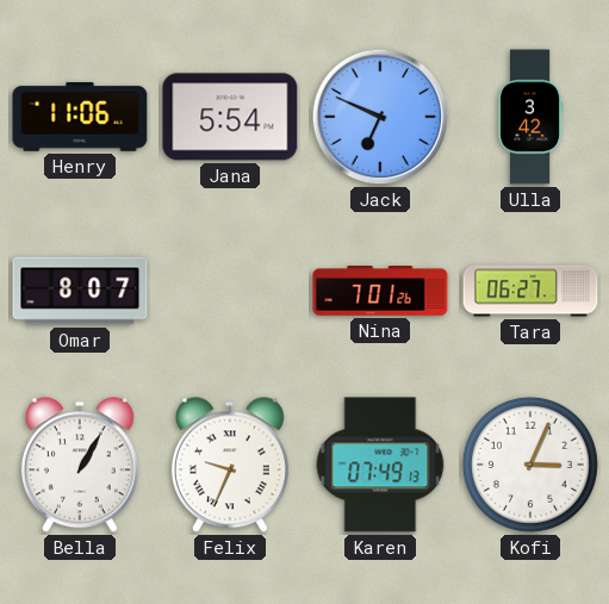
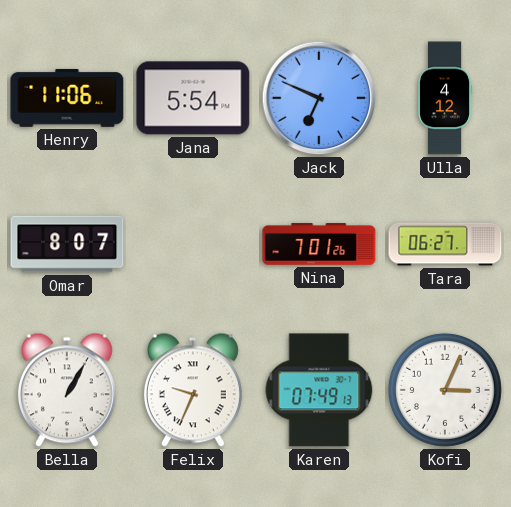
Ulla: 3:42 -> 4:12
